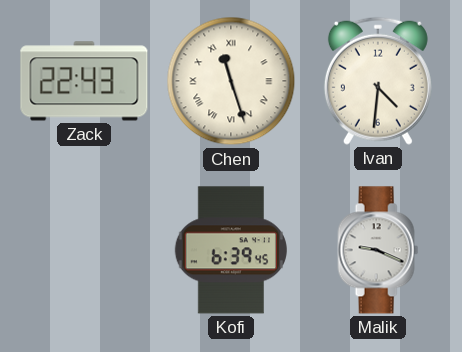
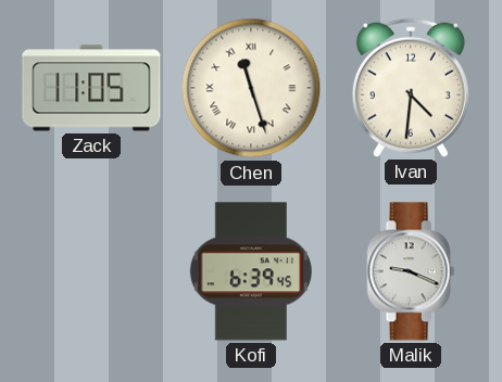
Zack: 22:43 -> 11:05
